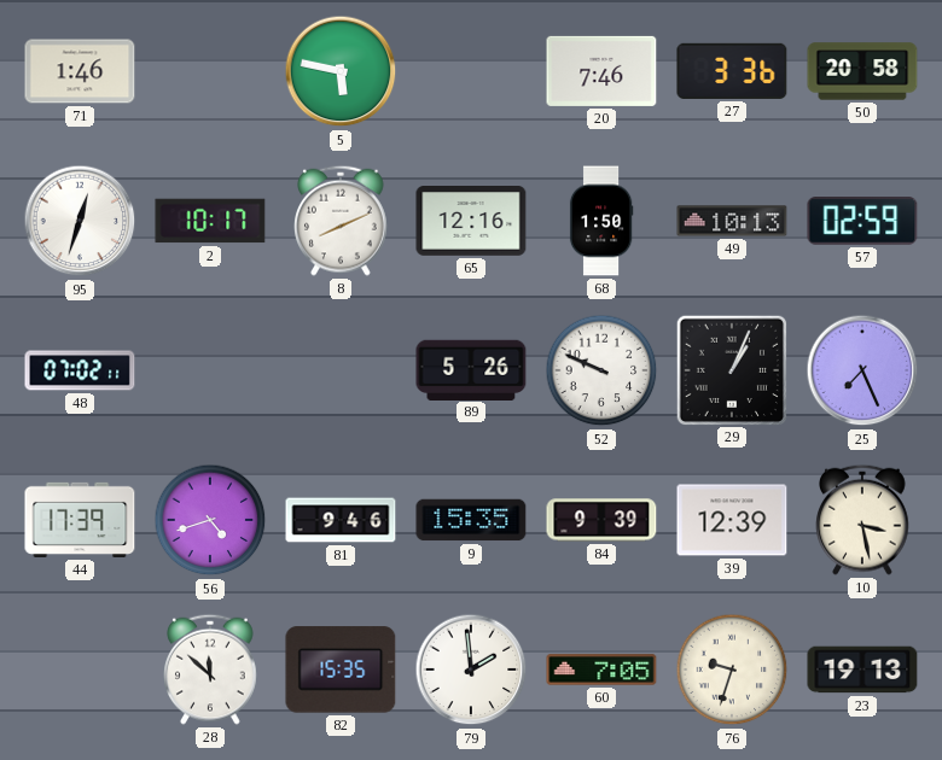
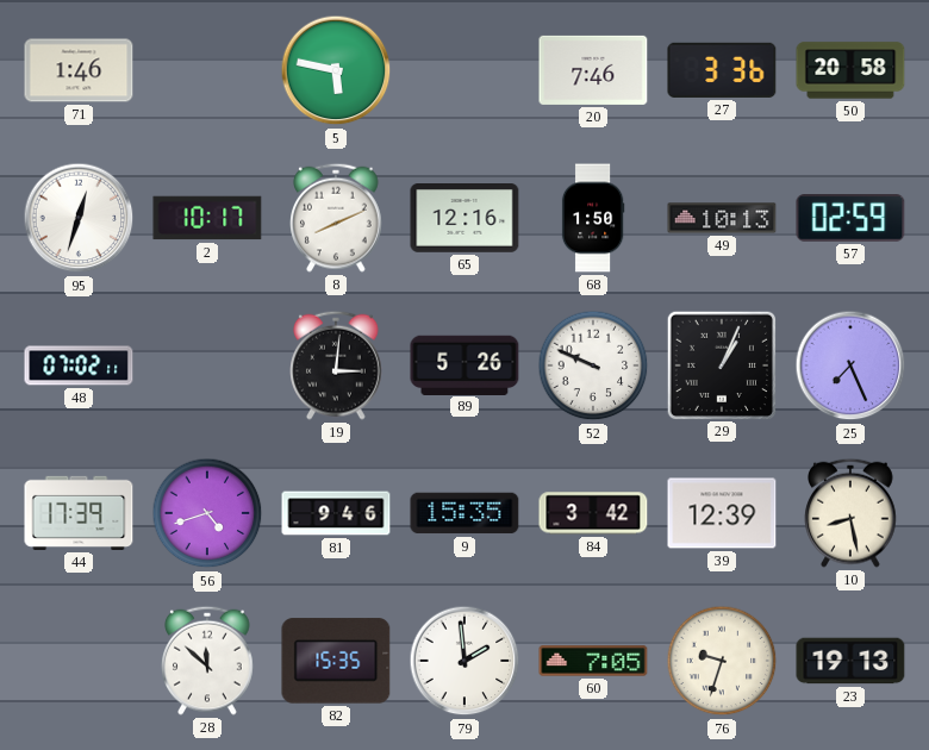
19: none -> 3:01
84: 9:39 -> 3:42
10: 3:28 -> 8:28
